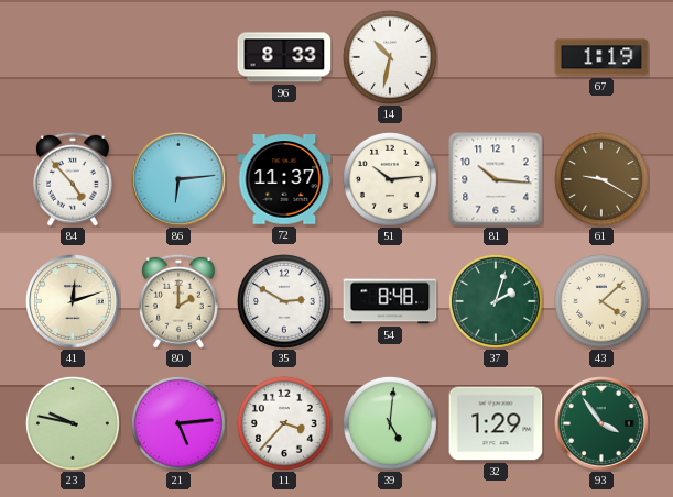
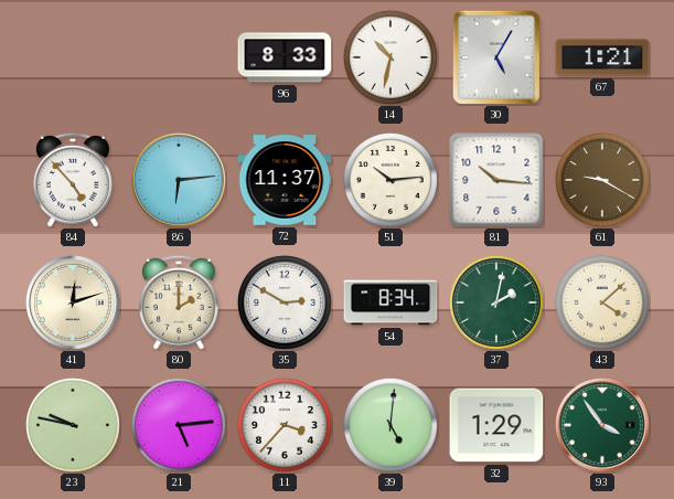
30: none -> 5:05
67: 1:19 -> 1:21
54: 8:48 -> 8:34
37: 2:03 -> 2:02
